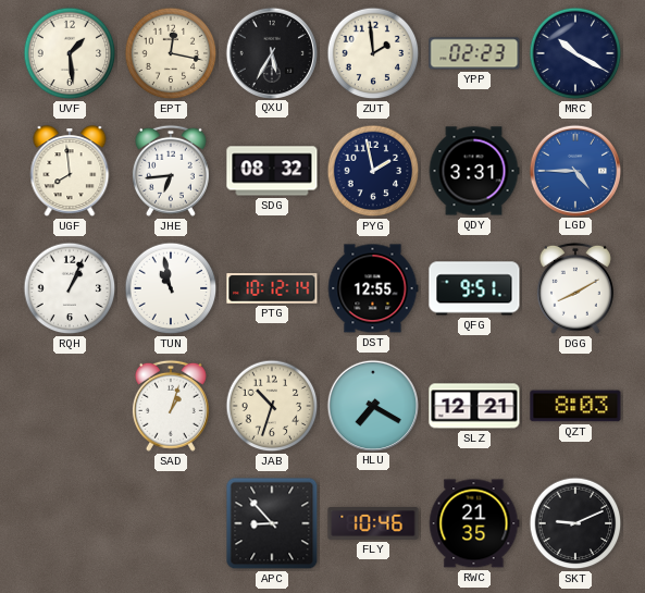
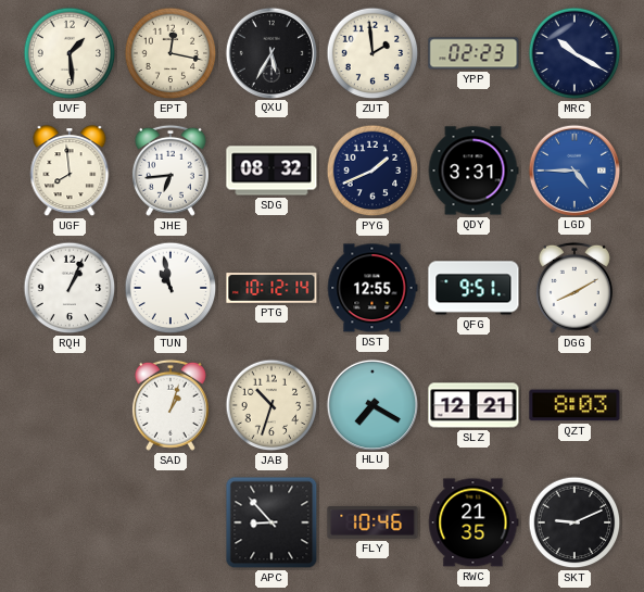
PYG: 1:58 -> 1:41
